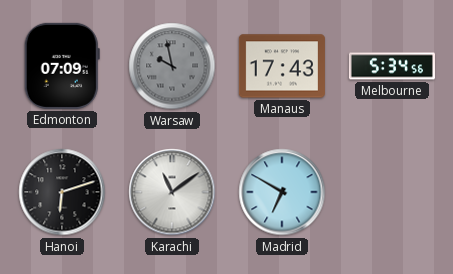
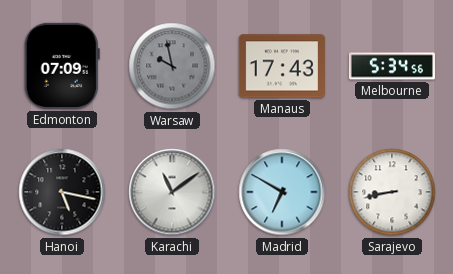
Hanoi: 6:12 -> 5:17
Sarajevo: none -> 8:43
